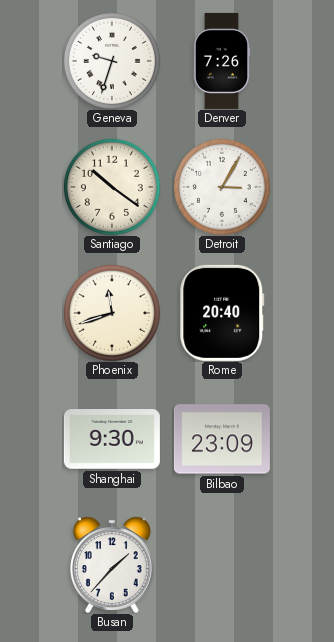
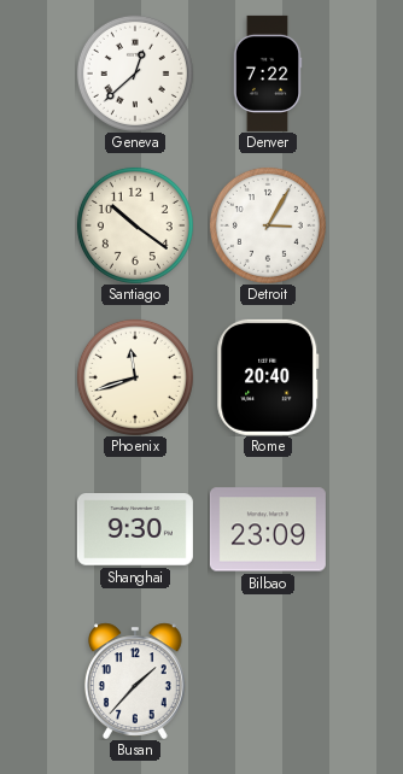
Geneva: 9:33 -> 12:38
Denver: 7:26 -> 7:22
